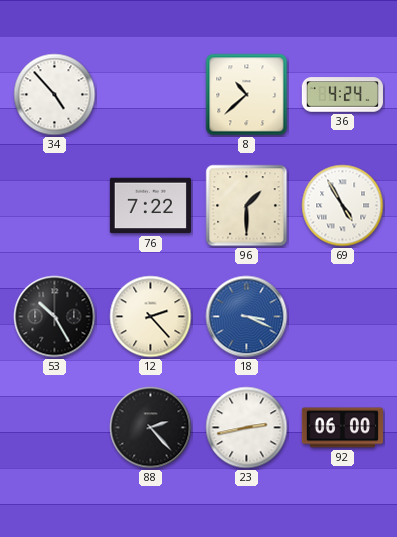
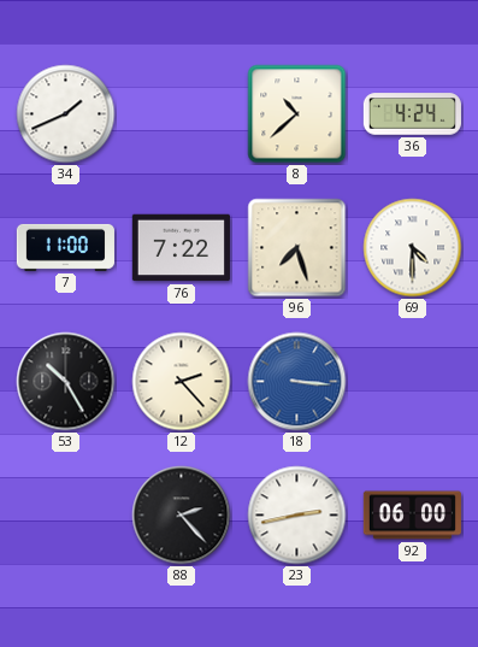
34: 4:53 -> 1:41
7: none -> 11:00
96: 1:30 -> 7:27
69: 4:55 -> 4:30
18: 3:19 -> 3:16
